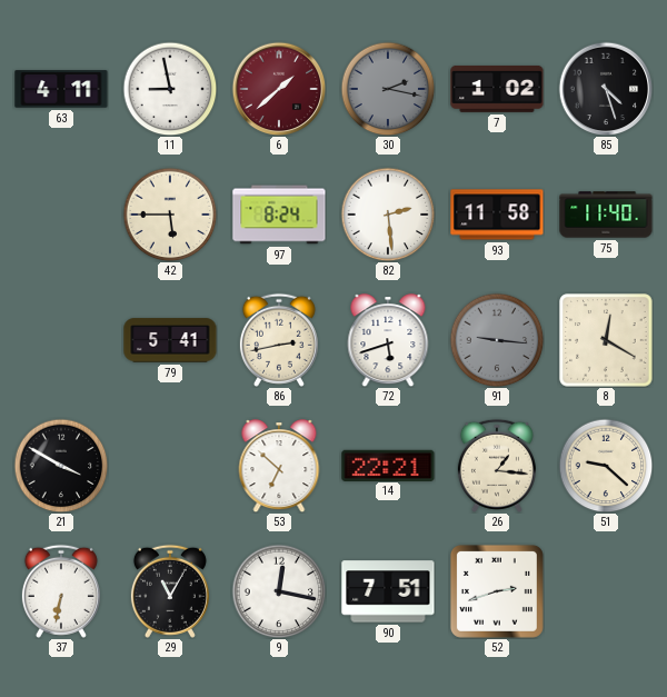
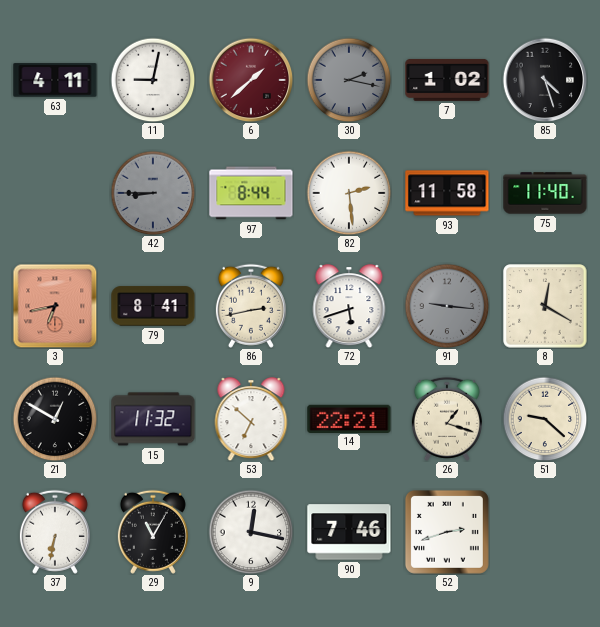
11: 8:58 -> 9:02
42: 5:45 -> 8:45
42 dial: cream -> grey
97: 8:24 -> 8:44
3: none -> 6:43
79: 5:41 -> 8:41
21: 3:50 -> 12:50
15: none -> 11:32
26: 1:16 -> 1:18
90: 7:51 -> 7:46
